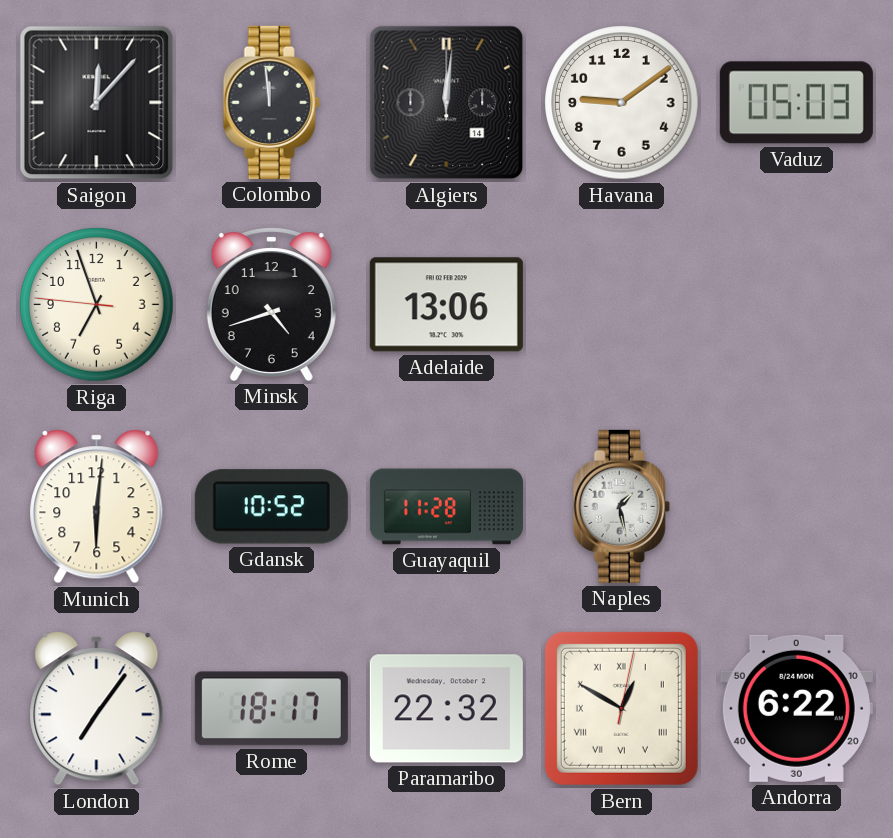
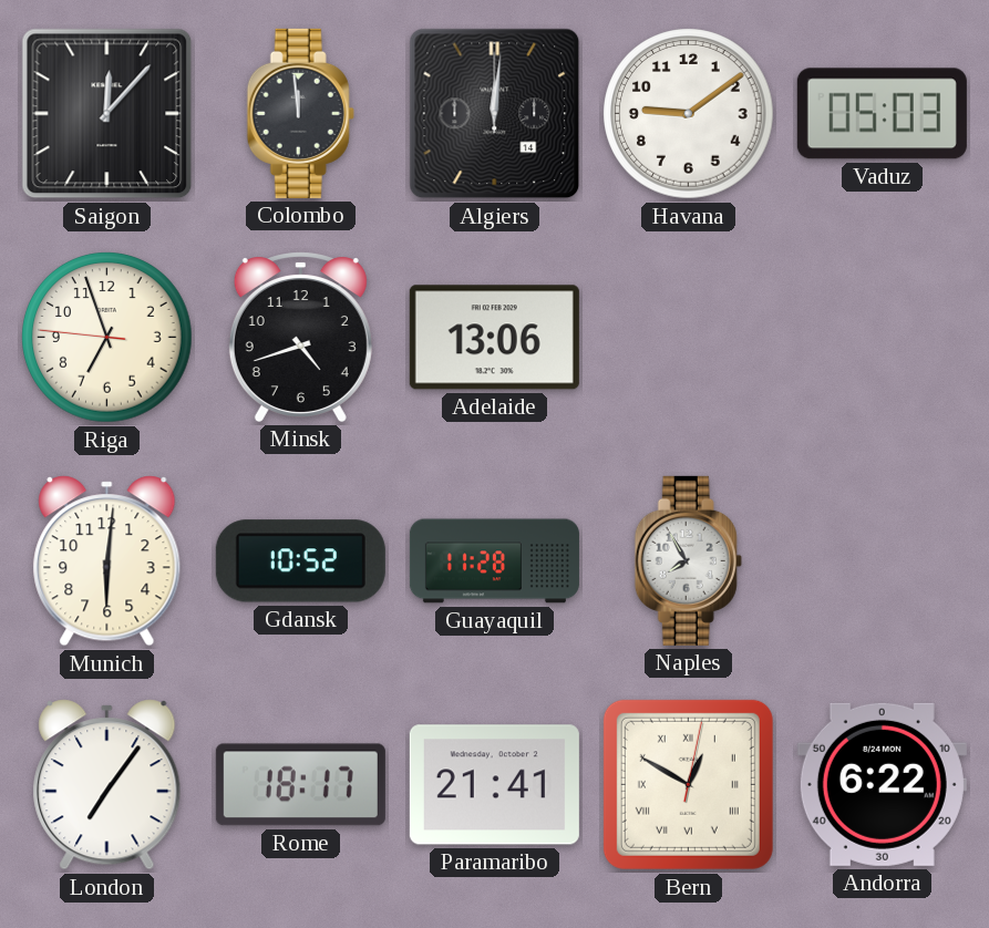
Naples: 1:28 -> 7:55
Paramaribo: 22:32 -> 21:41
